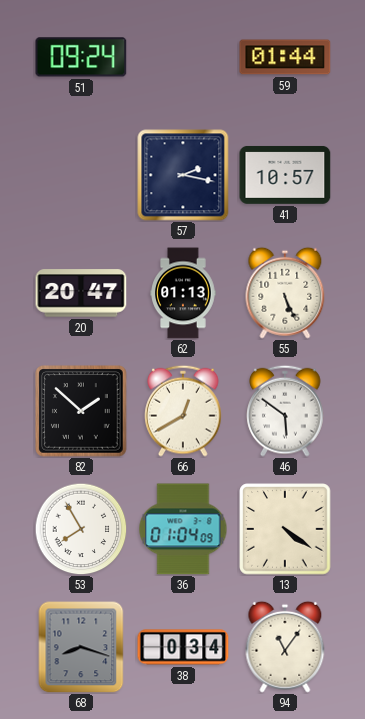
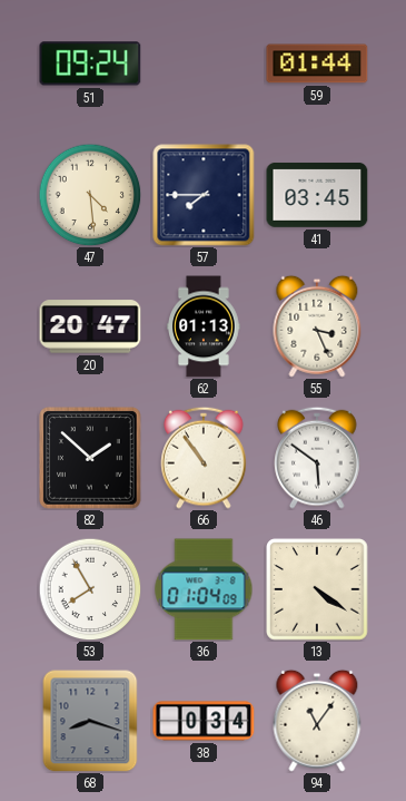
47: none -> 4:29
57: 2:17 -> 7:45
41: 10:57 -> 03:45
55: 5:26 -> 3:26
66: 12:40 -> 10:54
